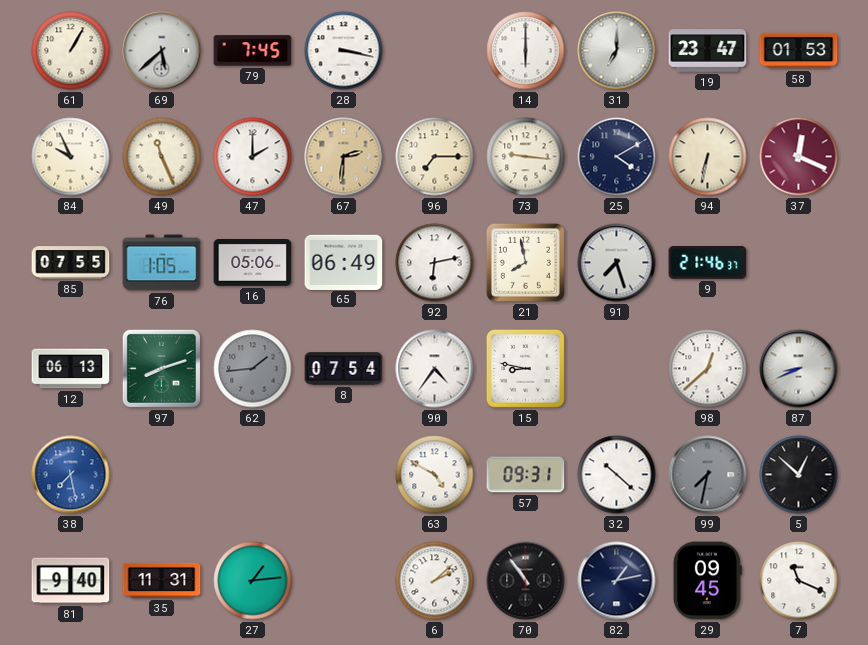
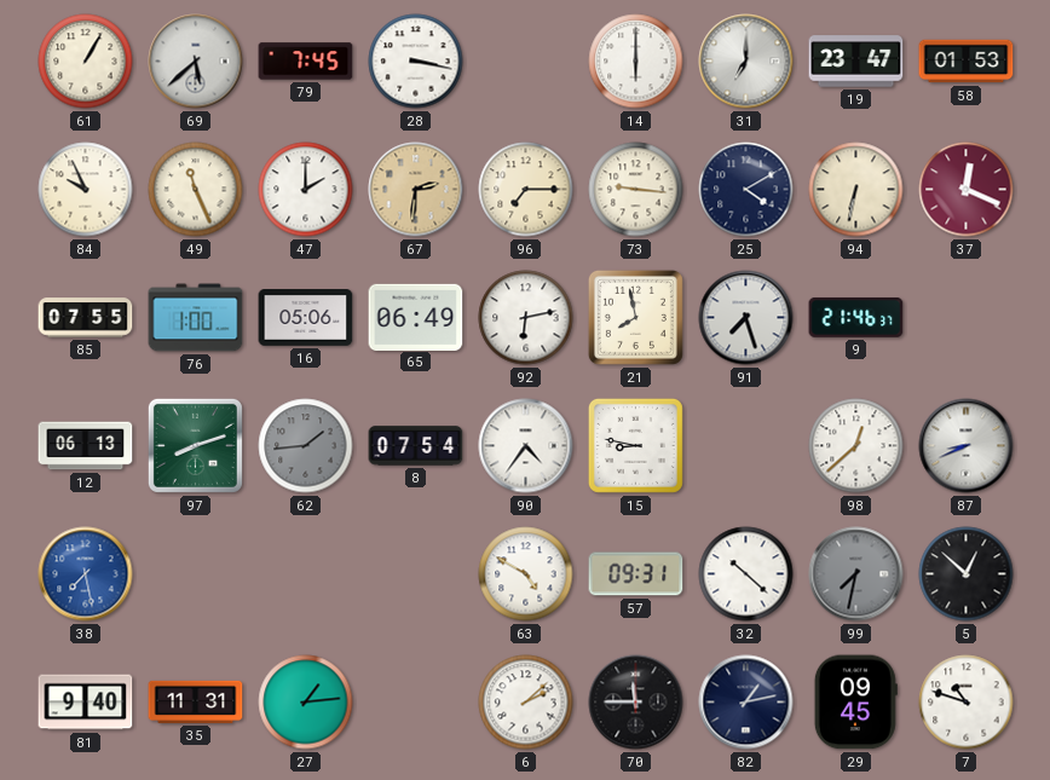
76: 1:05 -> 1:00
70: 10:54 -> 11:45
7: 11:19 -> 10:48
